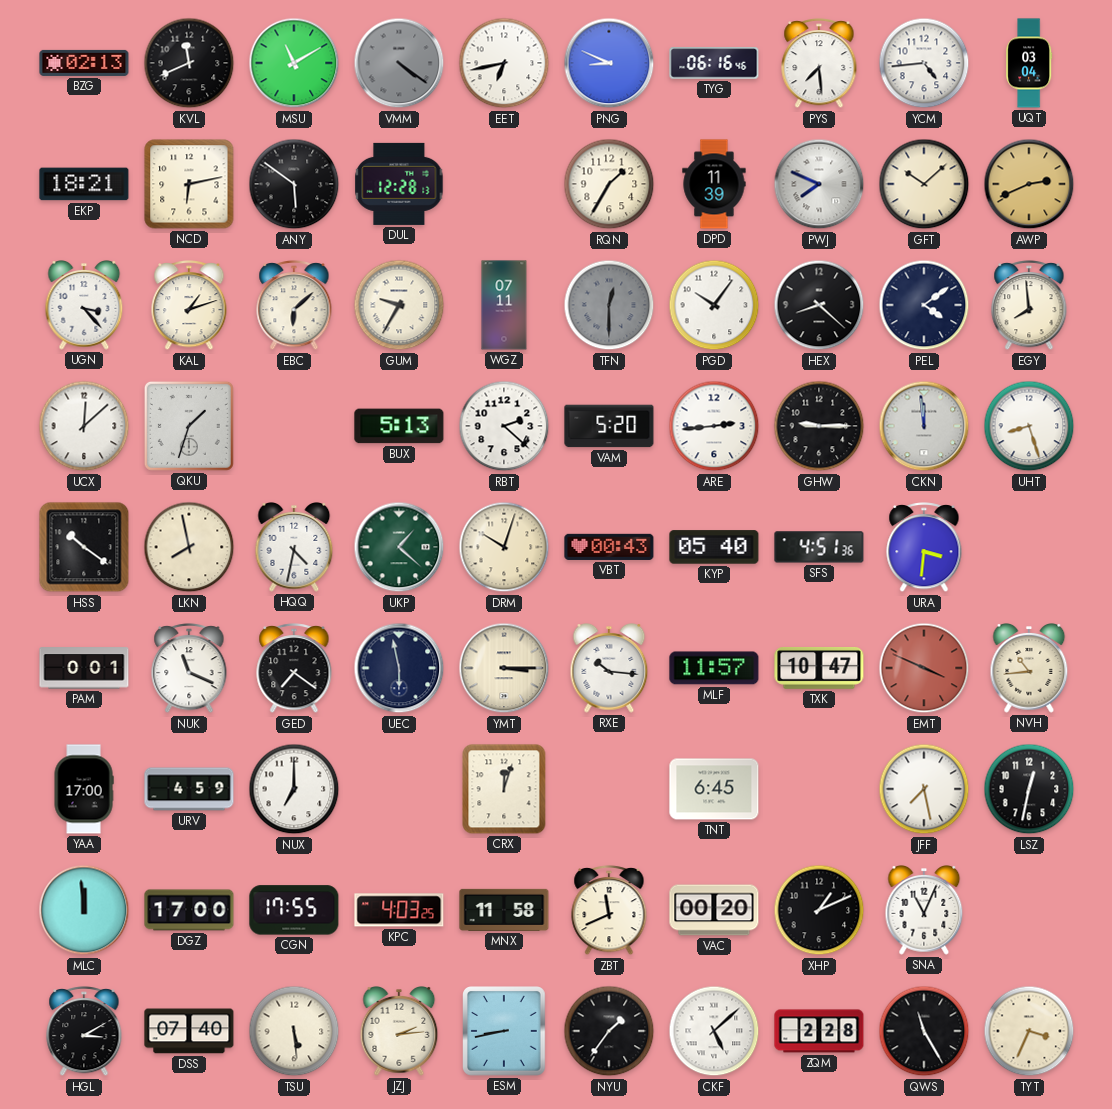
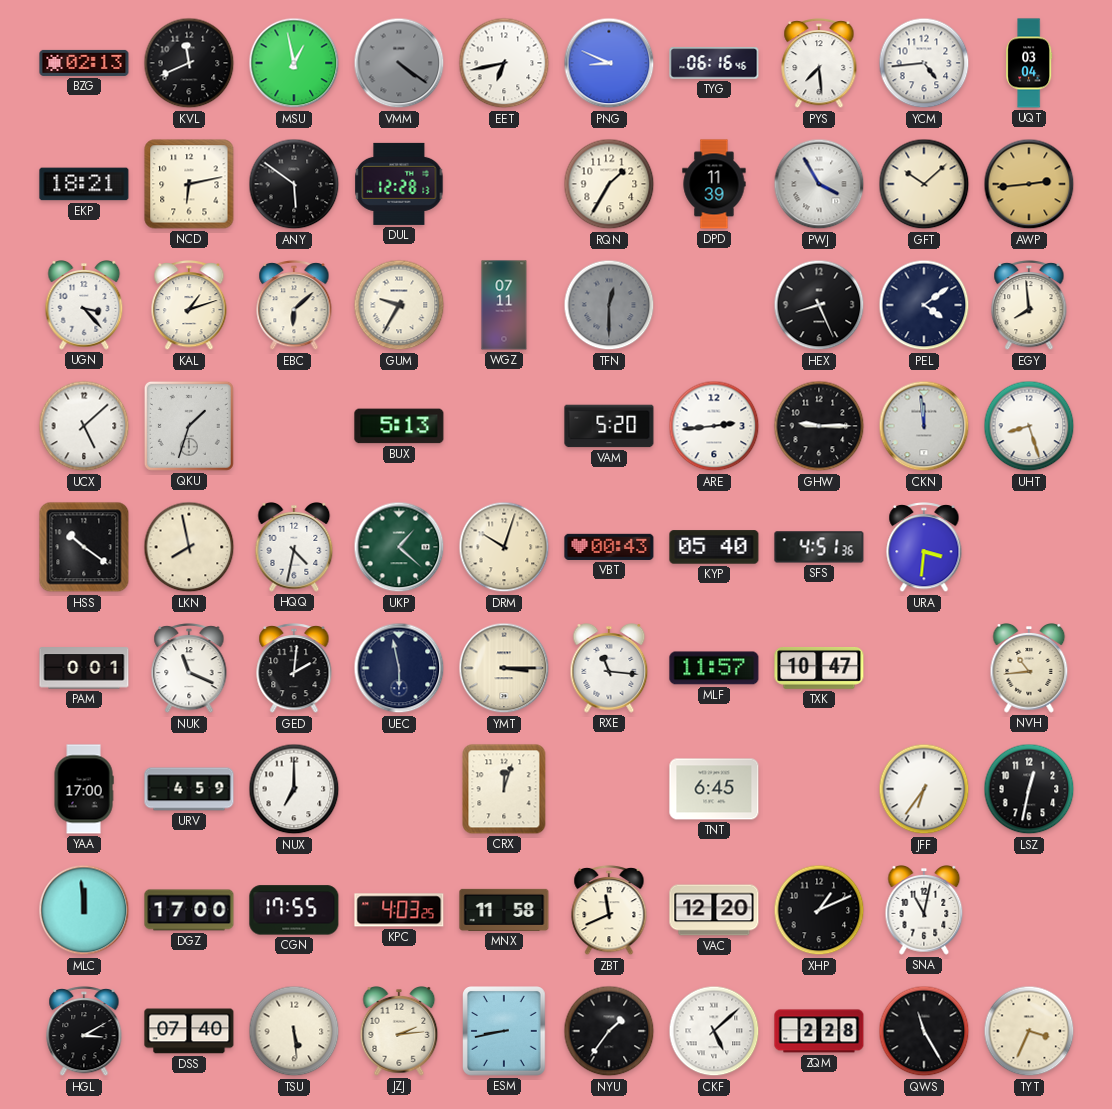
MSU: 11:10 -> 12:58
PWJ: 7:49 -> 3:55
AWP: 2:41 -> 2:44
PGD: 10:06 -> none
HEX: 8:22 -> 8:26
UCX: 12:08 -> 5:08
RBT: 2:22 -> none
GED: 7:21 -> 2:01
RXE: 10:16 -> 11:16
EMT: 3:49 -> none
JFF: 7:28 -> 6:36
VAC: 00:20 -> 12:20
SNA: 11:04 -> 11:02
